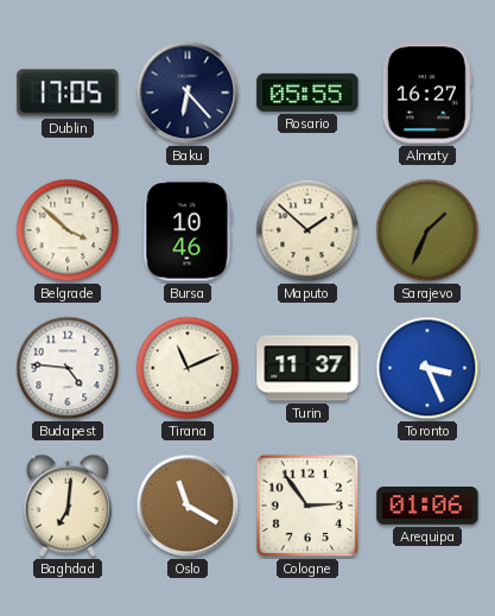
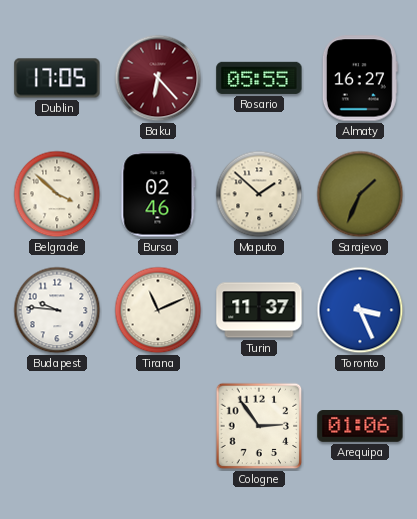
Baku dial: navy -> burgundy
Bursa: 10:46 -> 02:46
Budapest: 4:46 -> 9:46
Baghdad: 7:01 -> none
Oslo: 11:20 -> none
